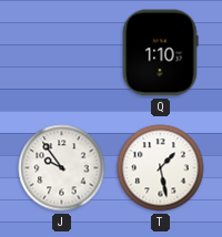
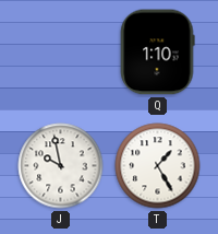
J: 9:54 -> 9:58
T: 1:28 -> 1:25
